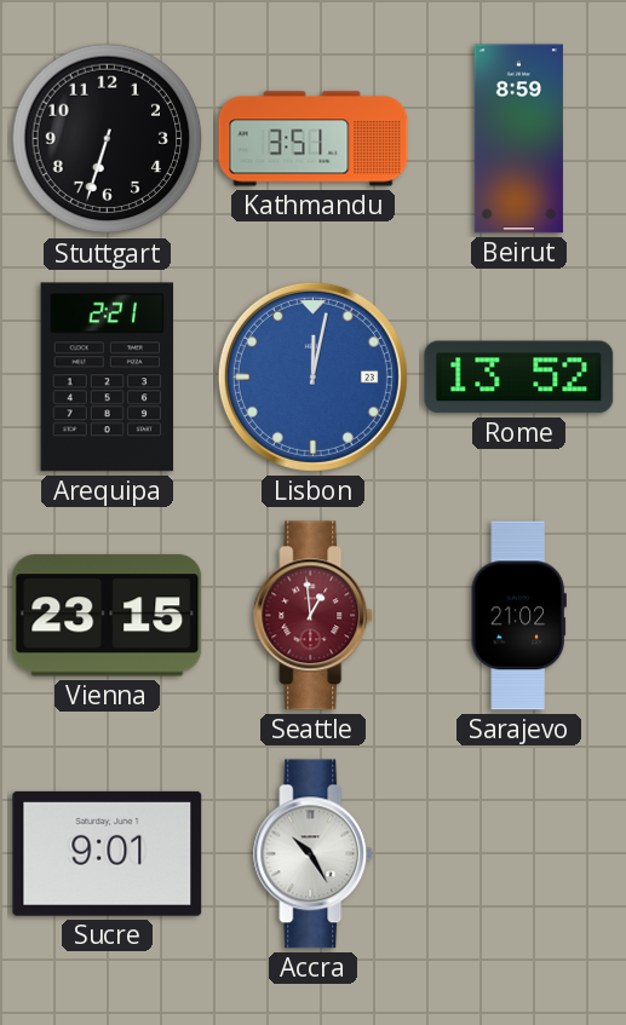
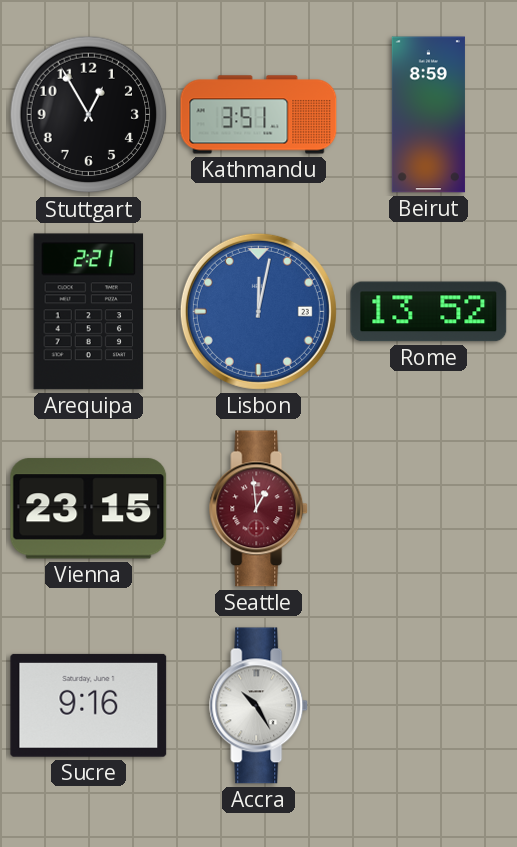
Stuttgart: 6:33 -> 12:55
Sarajevo: 21:02 -> none
Sucre: 9:01 -> 9:16
